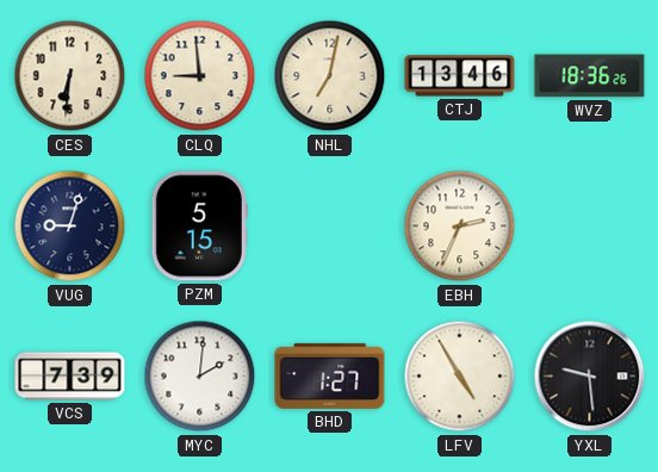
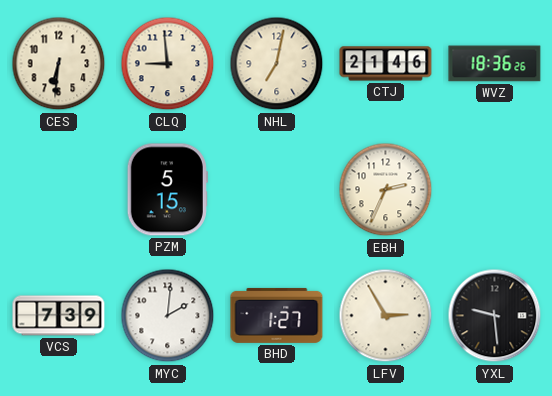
CTJ: 13:46 -> 21:46
VUG: 9:03 -> none
LFV: 4:55 -> 2:55
